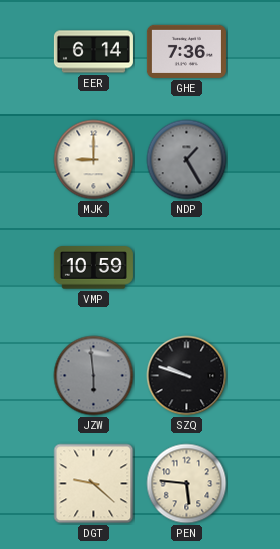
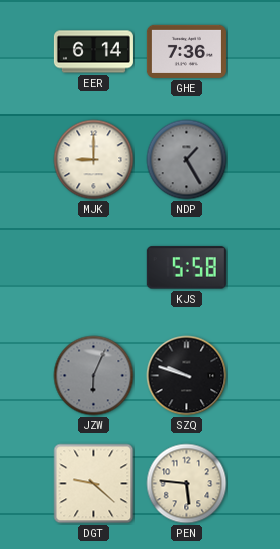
VMP: 10:59 -> none
KJS: none -> 5:58
JZW: 5:59 -> 6:04
